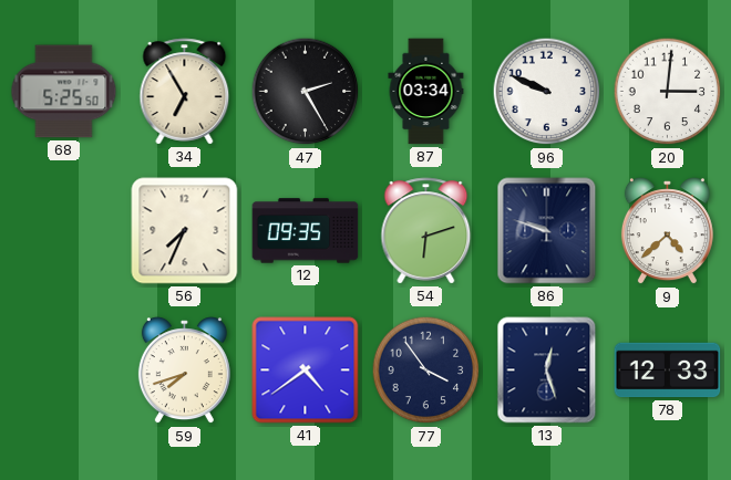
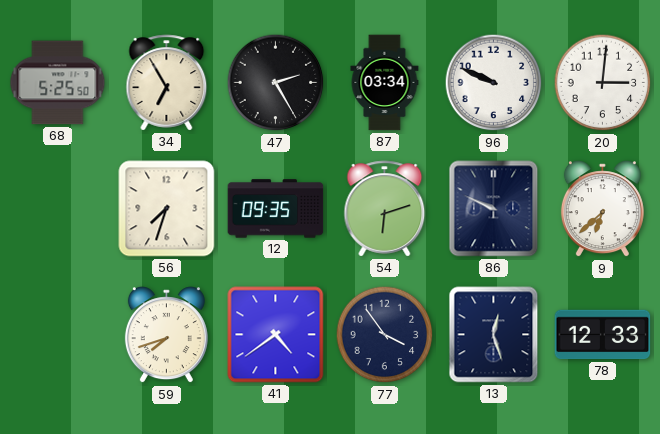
56: 7:34 -> 7:33
86: 9:48 -> 9:49
9: 4:38 -> 6:38
